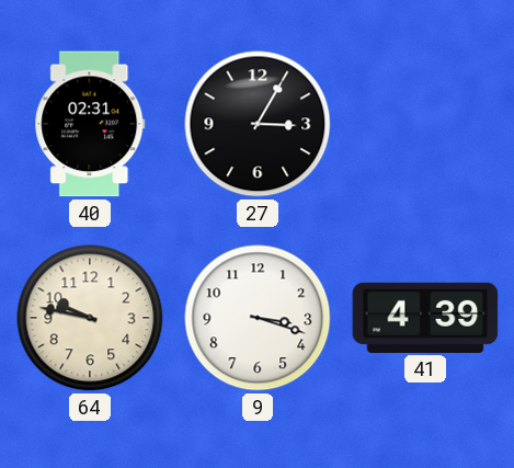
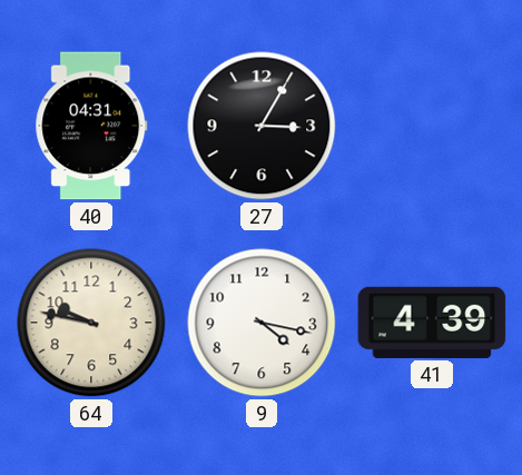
40: 02:31 -> 04:31
9: 3:18 -> 4:17
